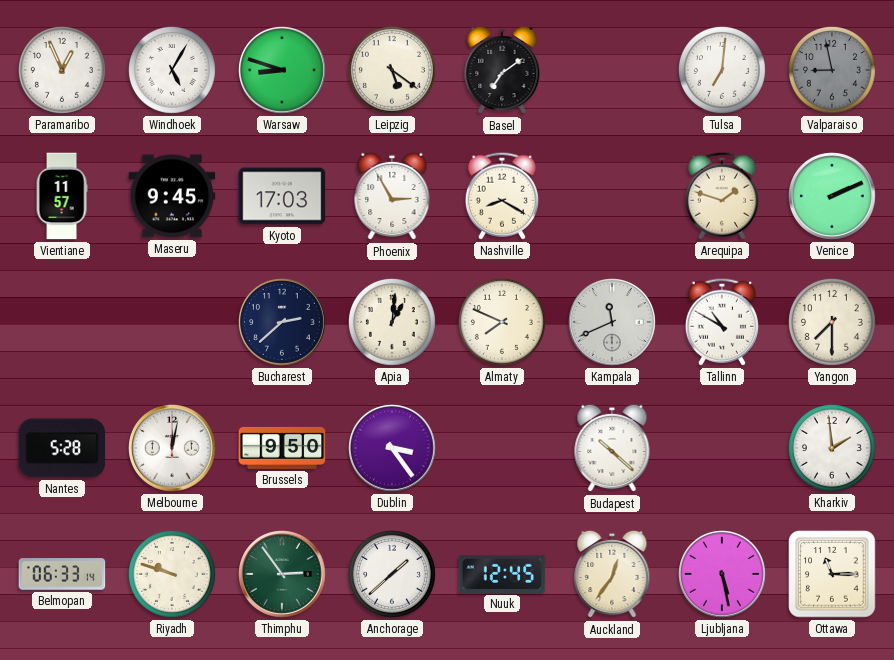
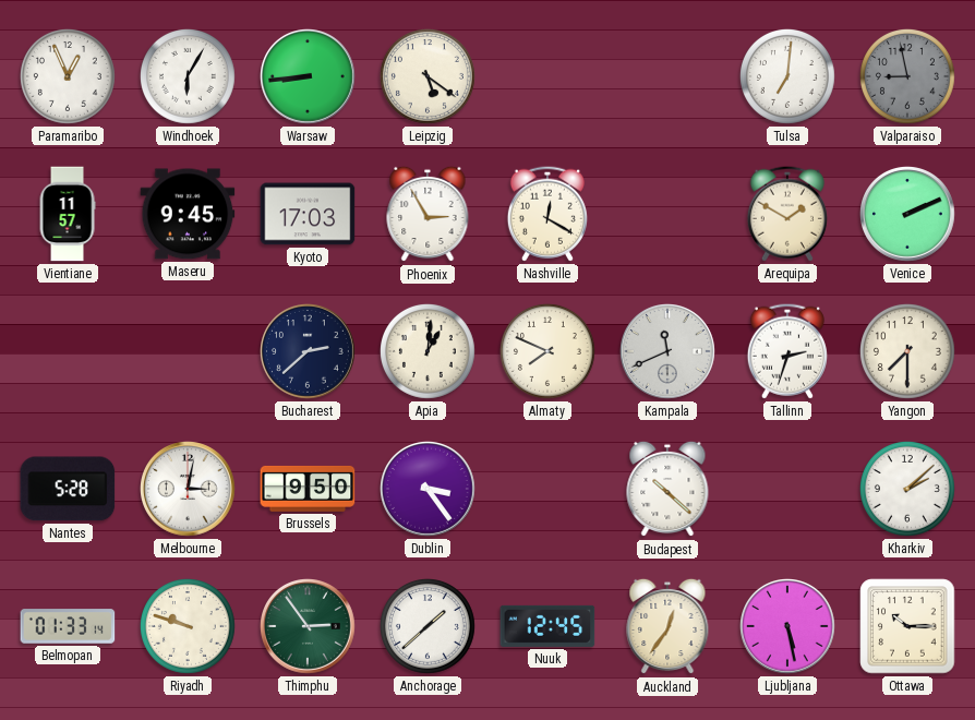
Windhoek: 5:05 -> 6:05
Warsaw: 8:48 -> 8:44
Basel: 7:09 -> none
Nashville: 8:20 -> 12:20
Arequipa: 1:48 -> 1:50
Tallinn: 10:50 -> 2:33
Melbourne: 12:02 -> 3:02
Kharkiv: 1:59 -> 2:08
Belmopan: 06:33 -> 01:33
Ottawa: 11:15 -> 10:15
